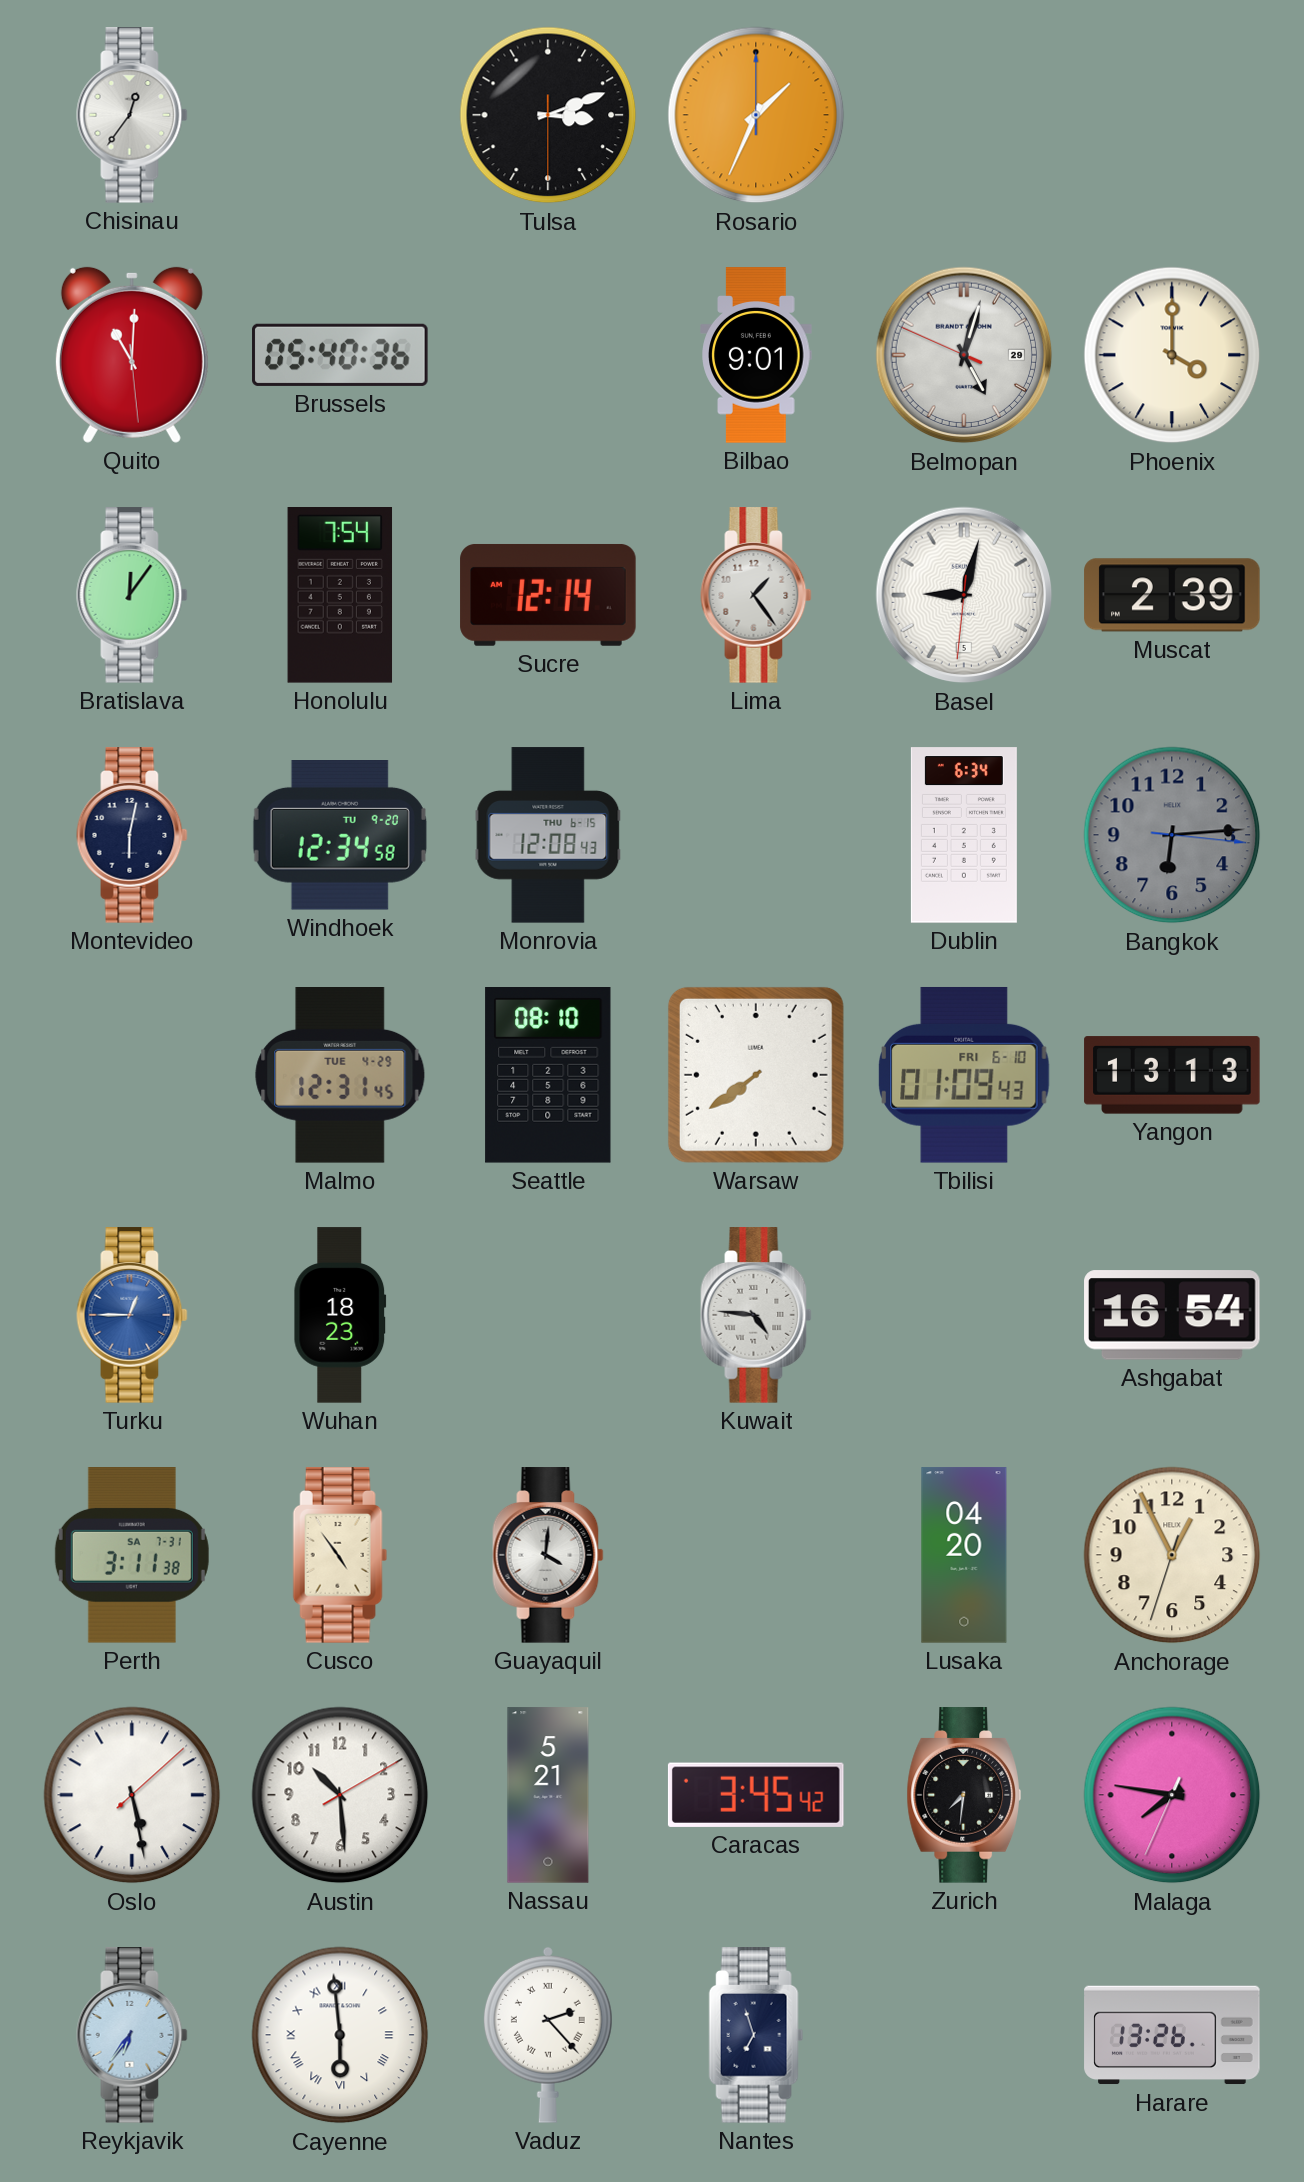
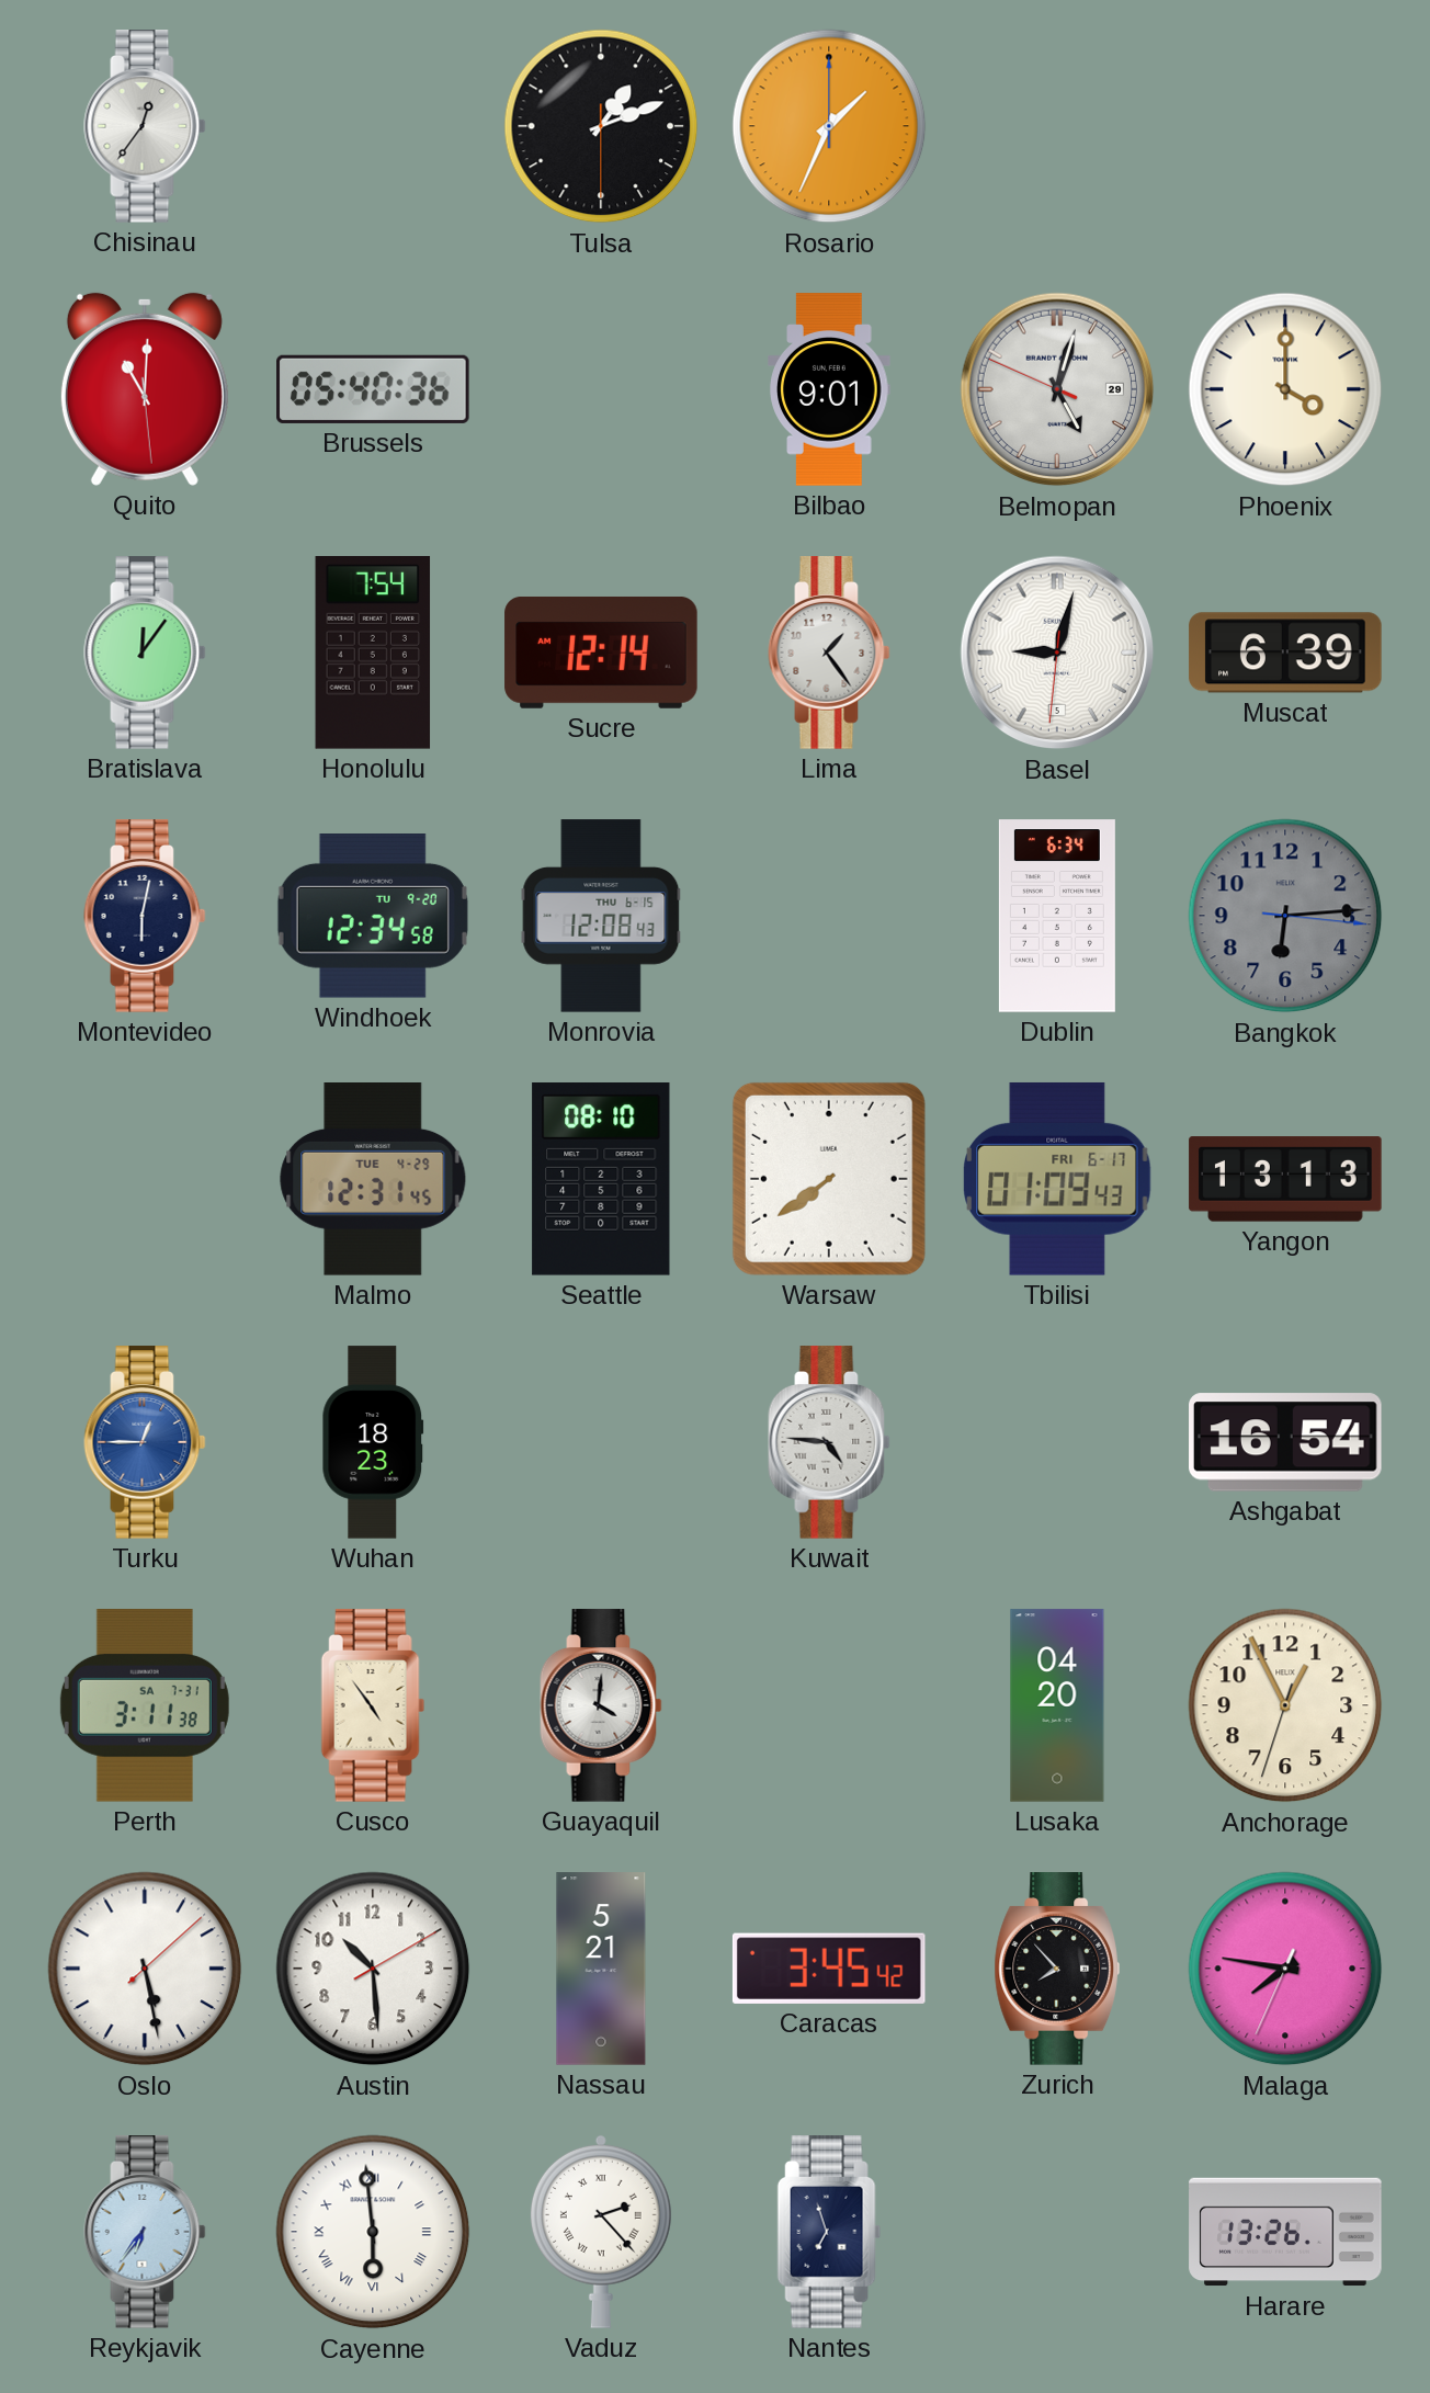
Tulsa: 3:11 -> 1:11
Muscat: 2:39 -> 6:39
Tbilisi date: FRI 6-10 -> FRI 6-17
Zurich: 7:31 -> 7:53
